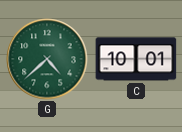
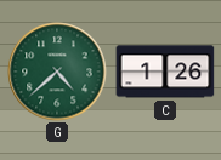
C: 10:01 -> 1:26
